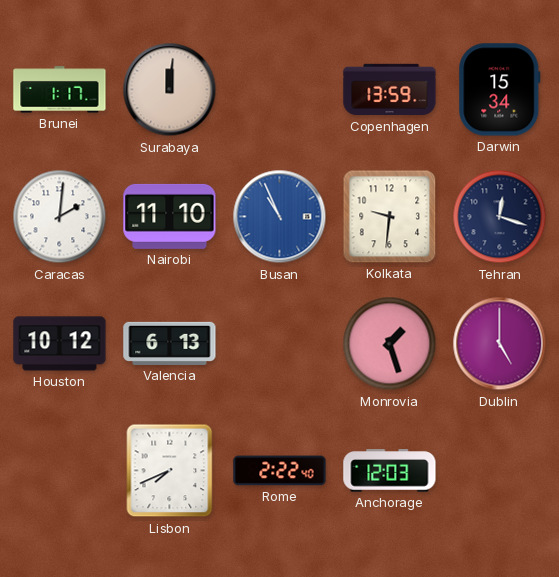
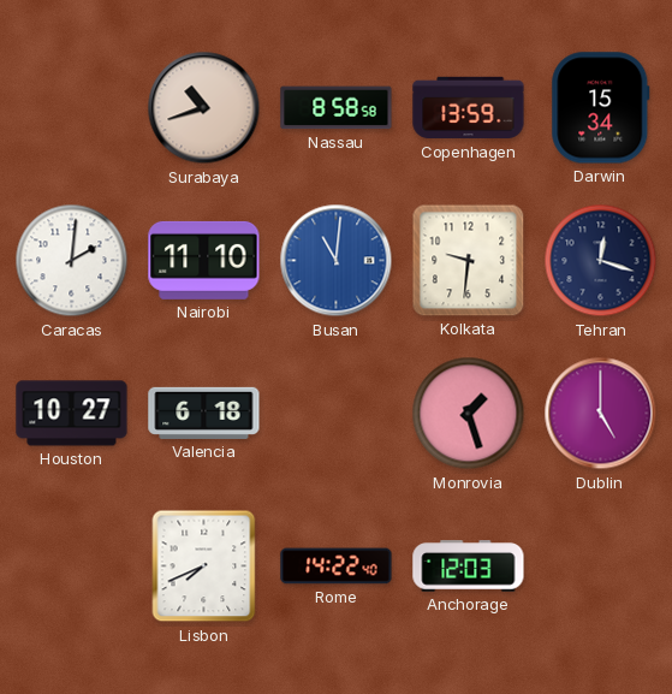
Brunei: 1:17 -> none
Surabaya: 12:01 -> 10:42
Nassau: none -> 8:58
Busan: 10:56 -> 11:01
Houston: 10:12 -> 10:27
Valencia: 6:13 -> 6:18
Rome: 2:22 -> 14:22
